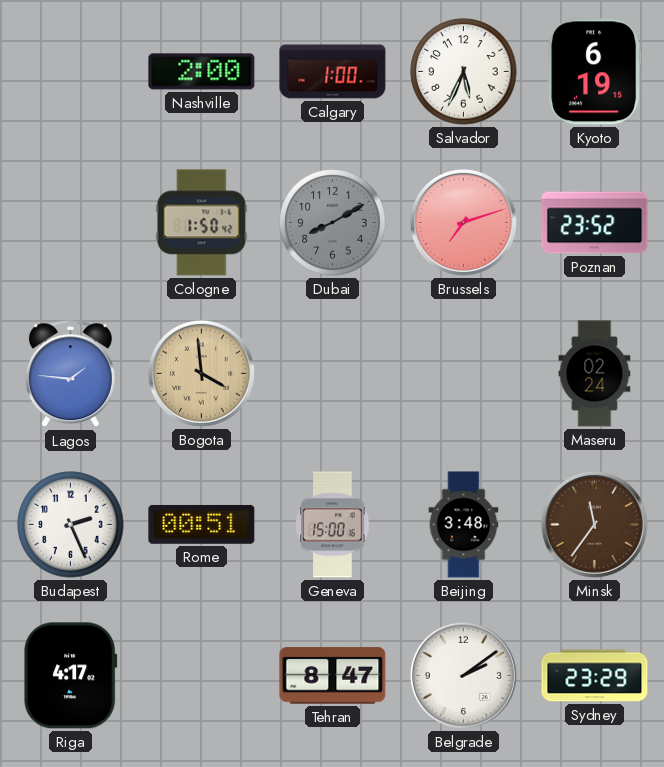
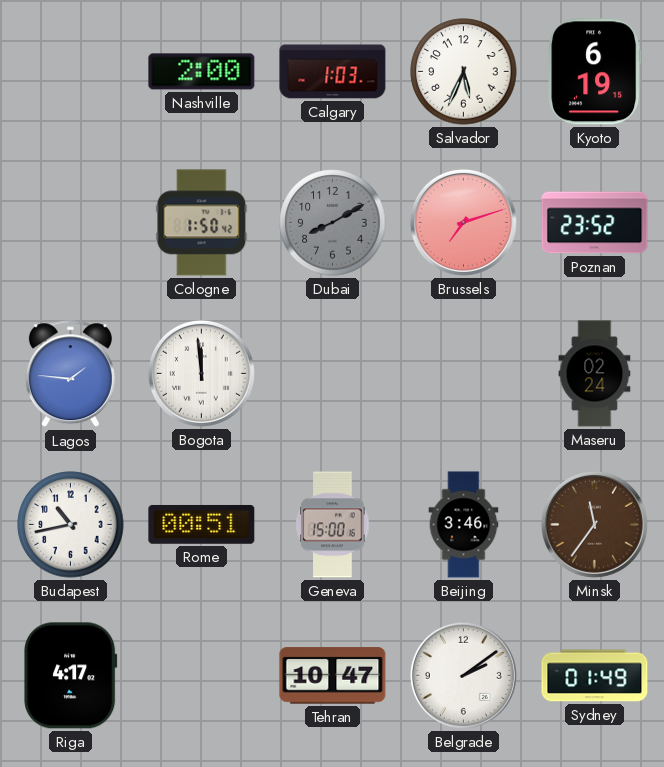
Calgary: 1:00 -> 1:03
Bogota: 3:59 -> 11:59
Bogota dial: champagne -> white
Budapest: 2:26 -> 10:43
Beijing: 3:48 -> 3:46
Tehran: 8:47 -> 10:47
Sydney: 23:29 -> 01:49
